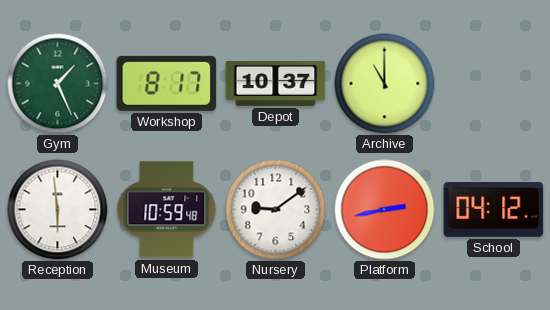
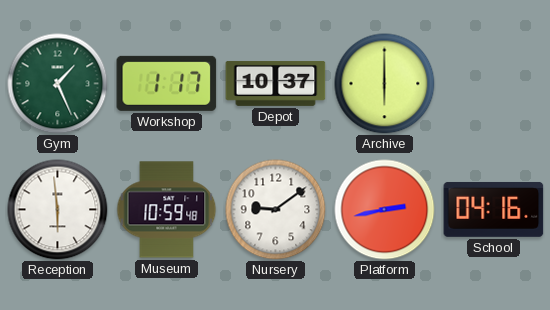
Workshop: 8:17 -> 1:17
Archive: 11:00 -> 6:00
School: 04:12 -> 04:16
